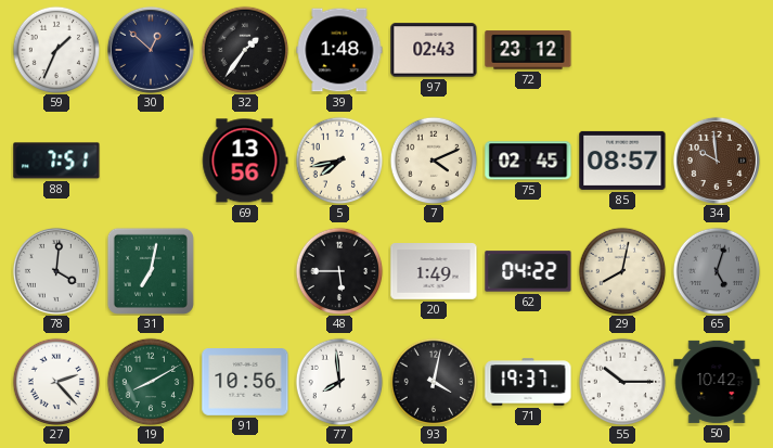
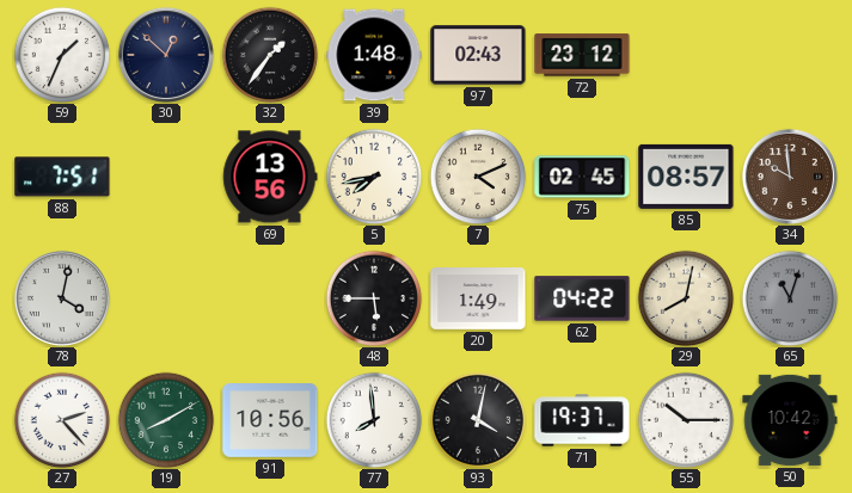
78: 4:01 -> 4:02
31: 7:02 -> none
65: 5:03 -> 11:03
